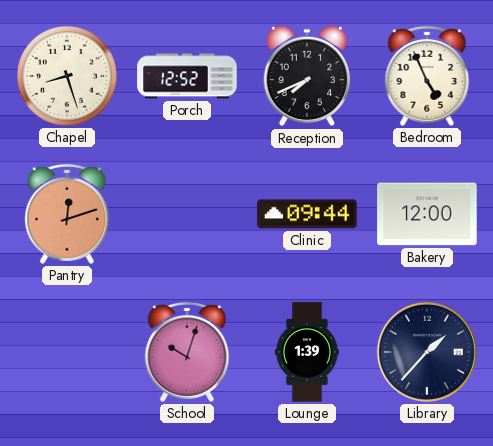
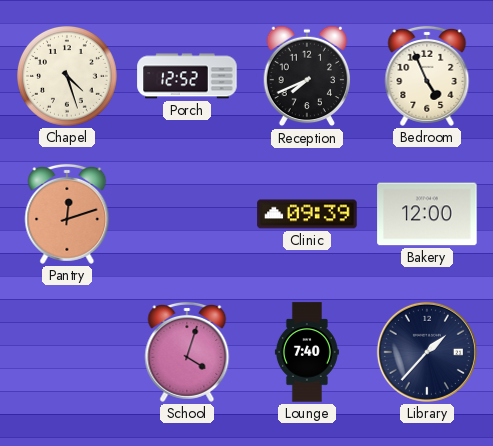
Chapel: 8:27 -> 4:27
Clinic: 09:44 -> 09:39
School: 10:03 -> 4:03
Lounge: 1:39 -> 7:40
